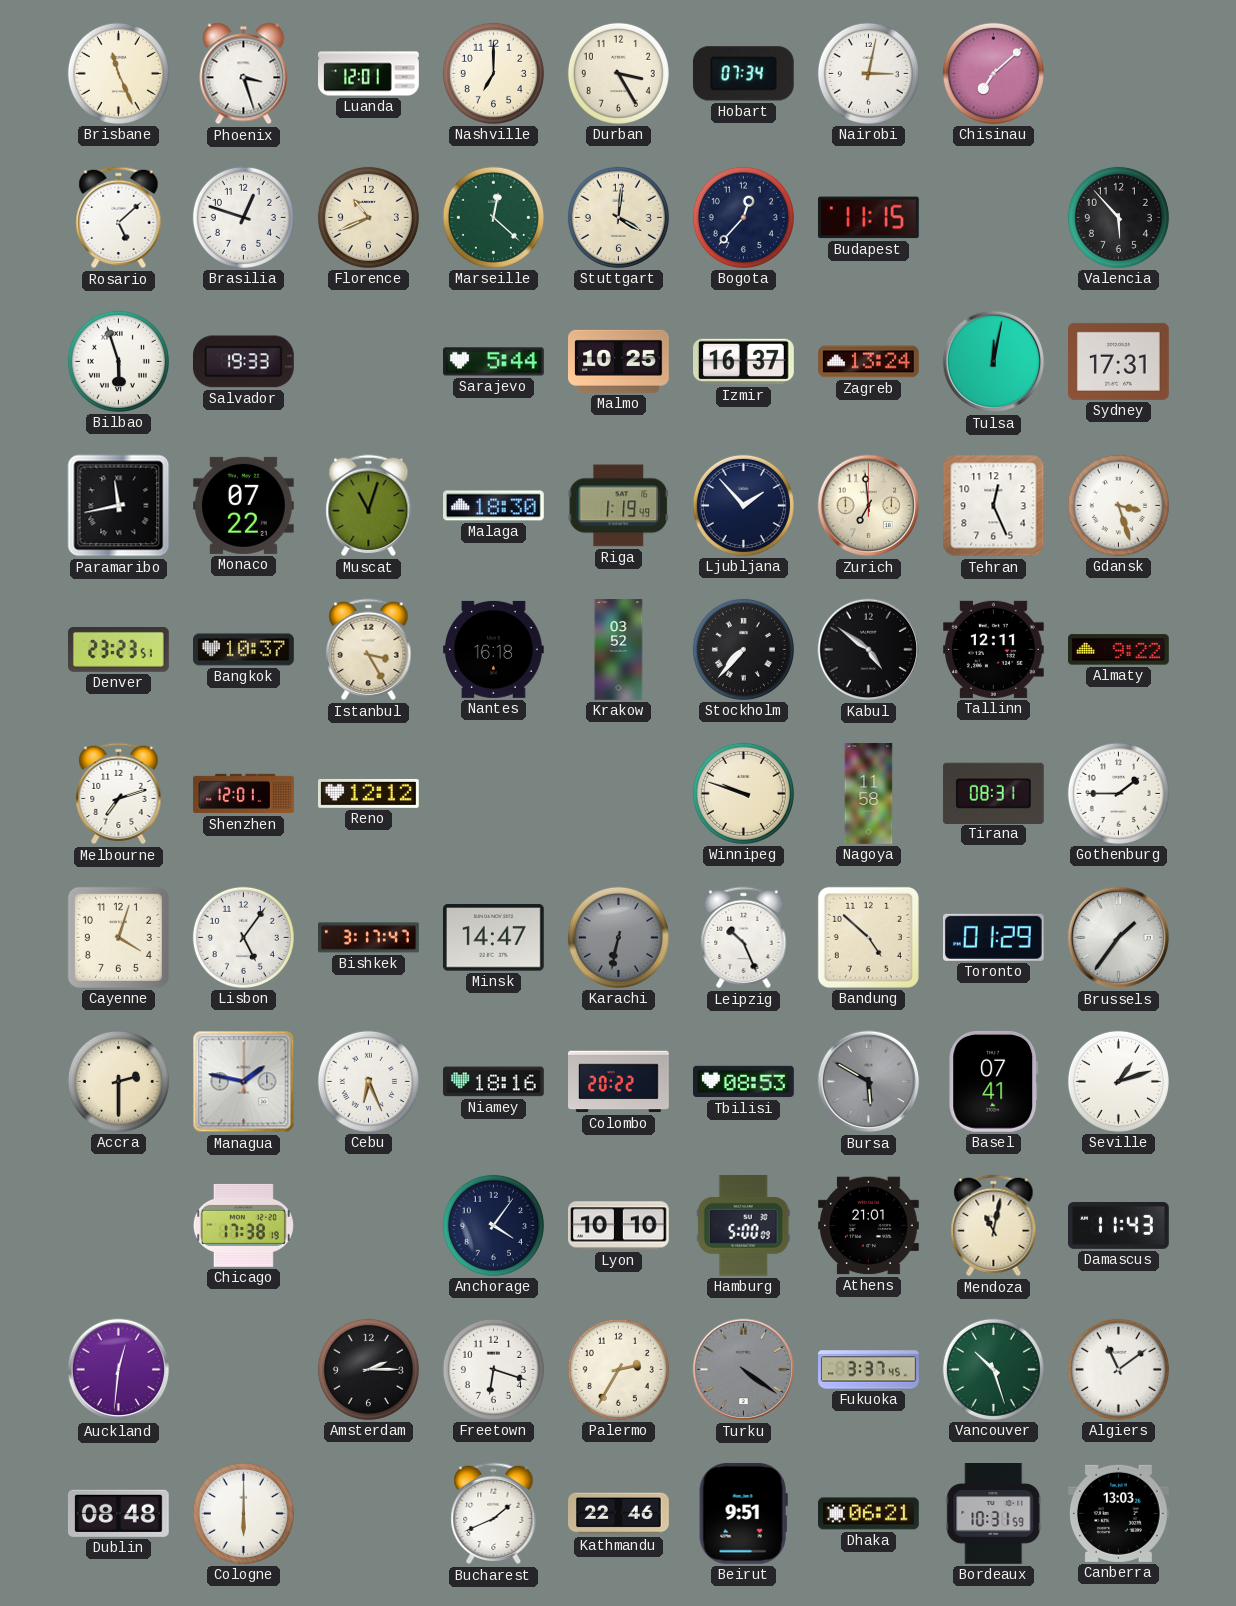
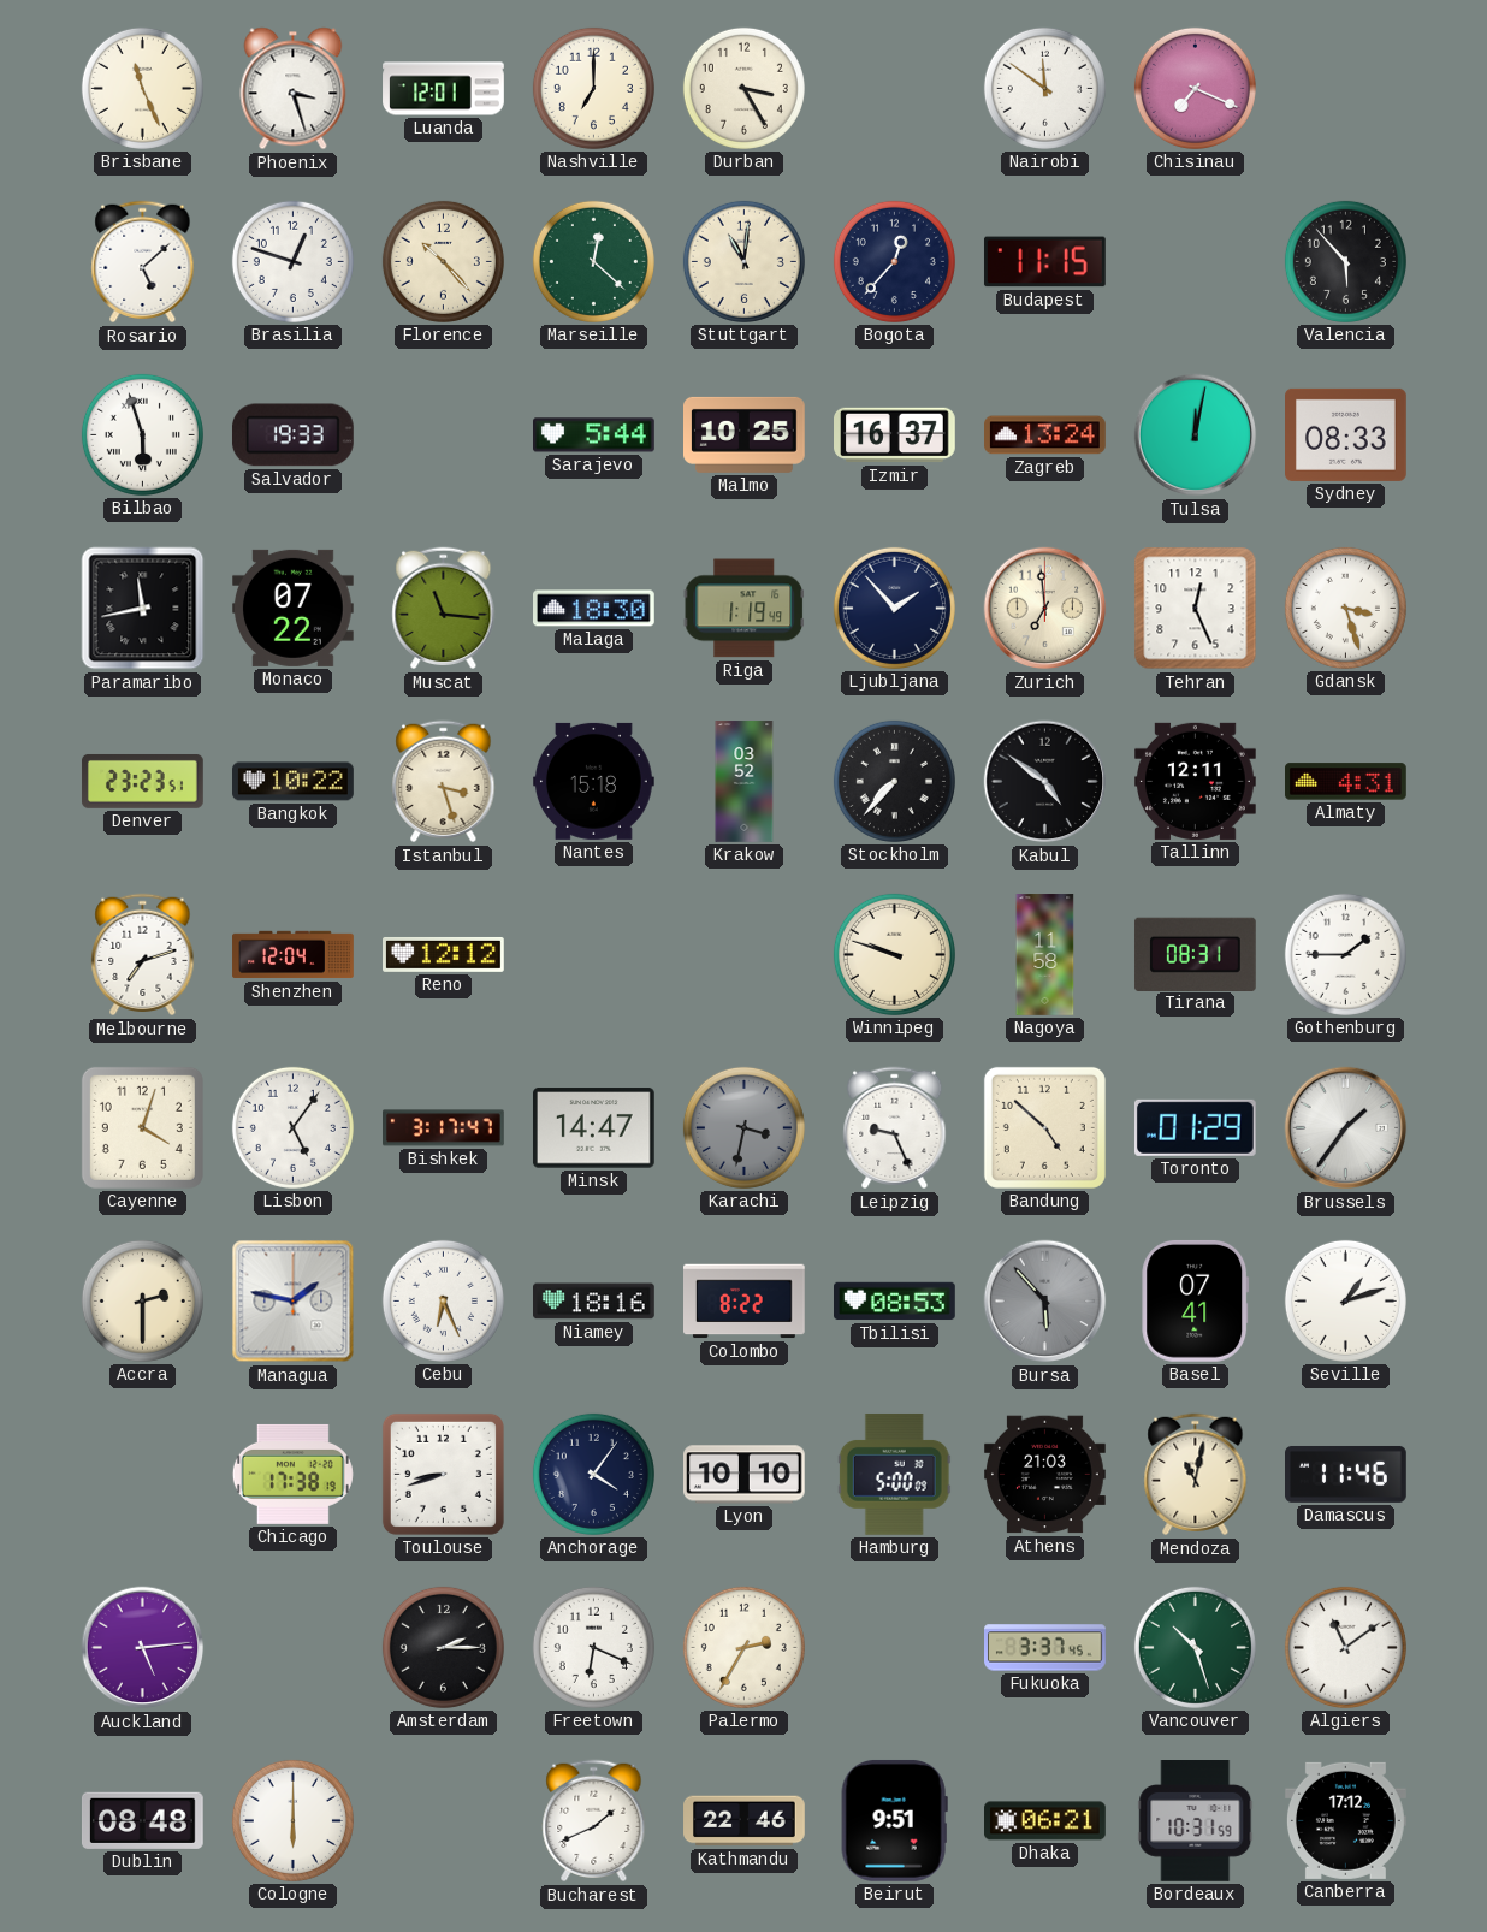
Hobart: 07:34 -> none
Nairobi: 3:02 -> 11:51
Chisinau: 7:08 -> 7:19
Florence: 10:41 -> 10:23
Stuttgart: 4:01 -> 11:01
Sydney: 17:31 -> 08:33
Muscat: 11:03 -> 11:16
Bangkok: 10:37 -> 10:22
Istanbul: 3:25 -> 3:27
Nantes: 16:18 -> 15:18
Almaty: 9:22 -> 4:31
Shenzhen: 12:01 -> 12:04
Karachi: 6:32 -> 3:32
Leipzig: 10:26 -> 9:26
Colombo: 20:22 -> 8:22
Bursa: 5:50 -> 5:53
Toulouse: none -> 8:42
Athens: 21:01 -> 21:03
Damascus: 11:43 -> 11:46
Auckland: 12:31 -> 5:14
Freetown: 6:18 -> 6:19
Turku: 4:21 -> none
Canberra: 13:03 -> 17:12
